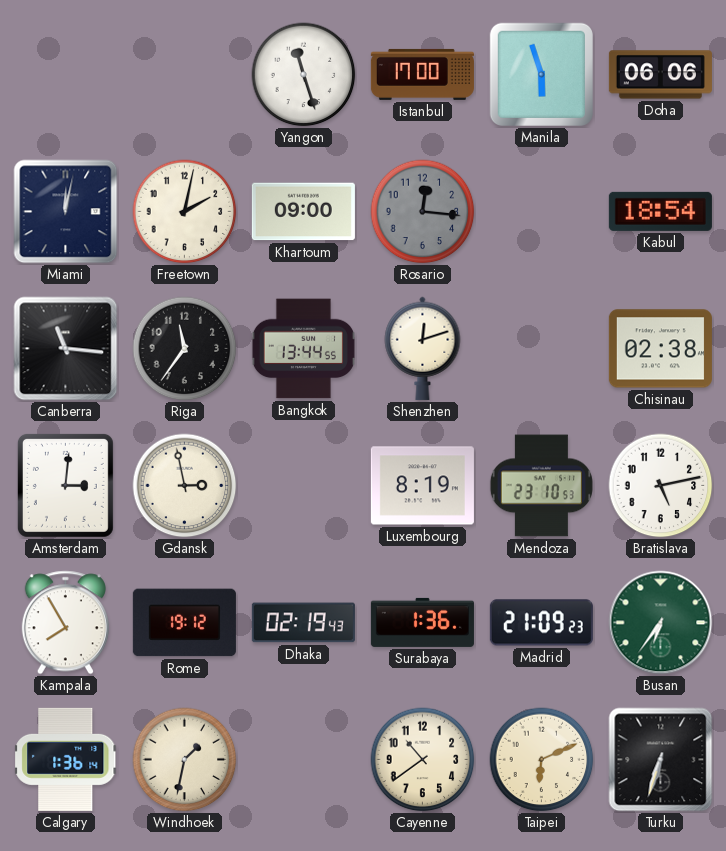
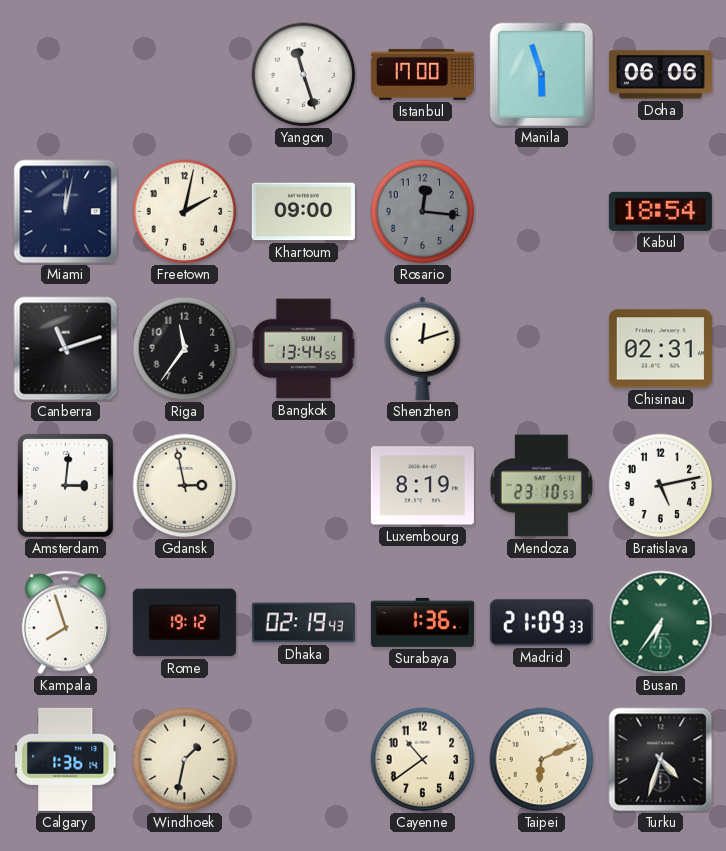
Canberra: 11:16 -> 11:12
Chisinau: 02:38 -> 02:31
Kampala: 7:55 -> 7:57
Madrid: 21:09:23 -> 21:09:33
Turku: 6:33 -> 4:33
